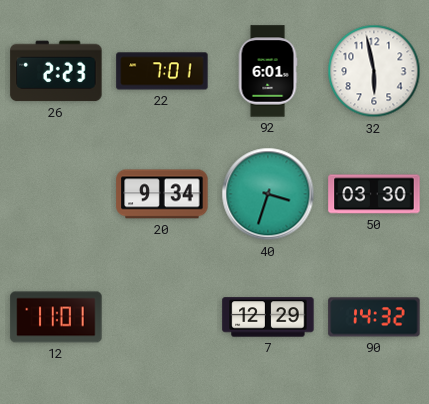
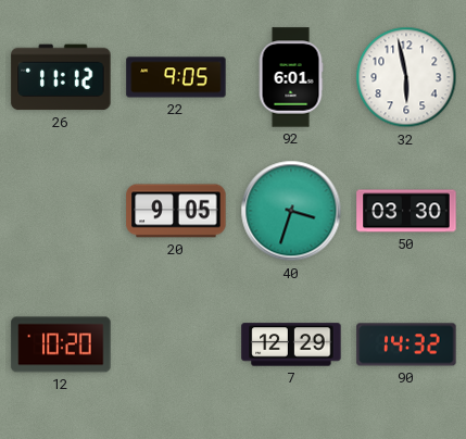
26: 2:23 -> 11:12
22: 7:01 -> 9:05
20: 9:34 -> 9:05
12: 11:01 -> 10:20
